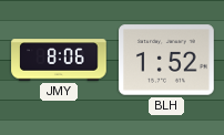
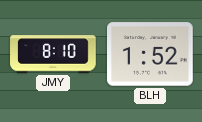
JMY: 8:06 -> 8:10
